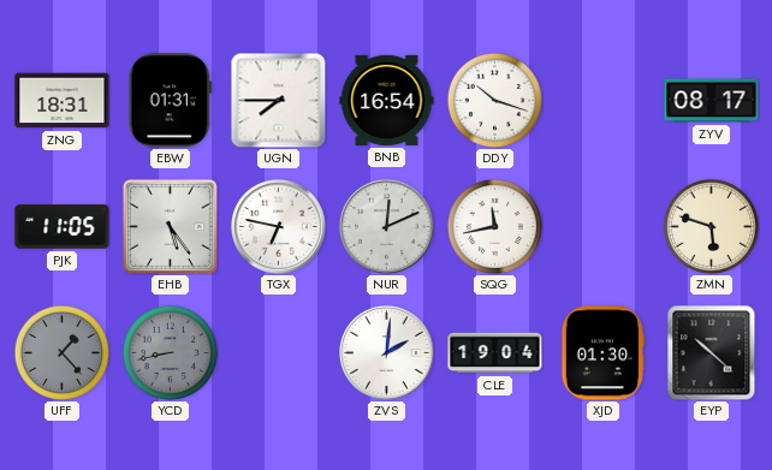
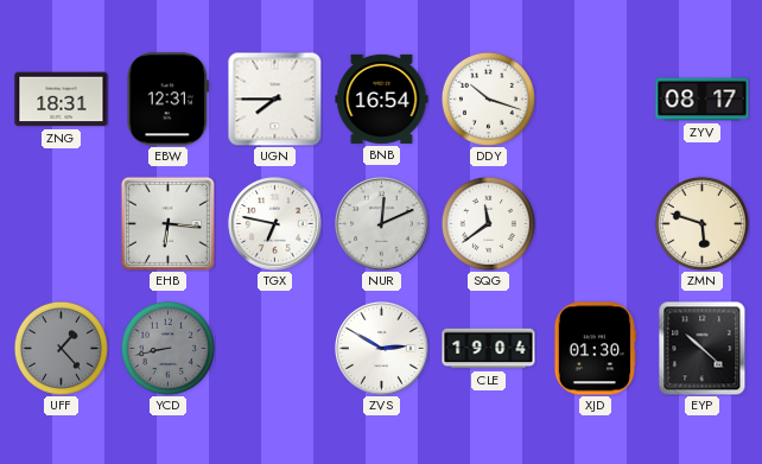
EBW: 01:31 -> 12:31
PJK: 11:05 -> none
EHB: 5:24 -> 6:16
SQG: 11:43 -> 11:39
ZVS: 2:01 -> 2:50
